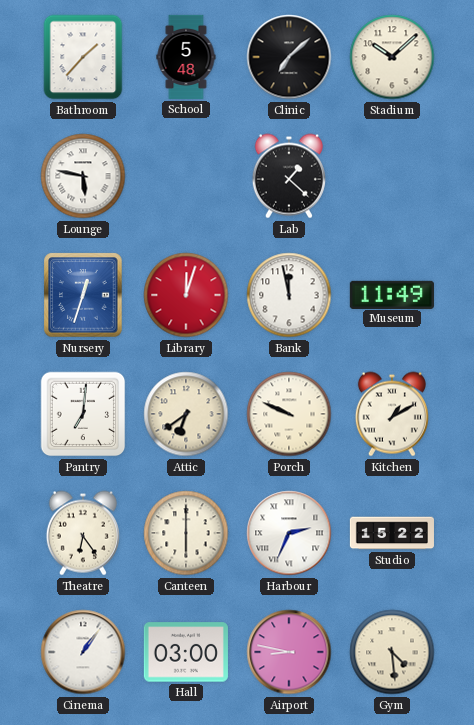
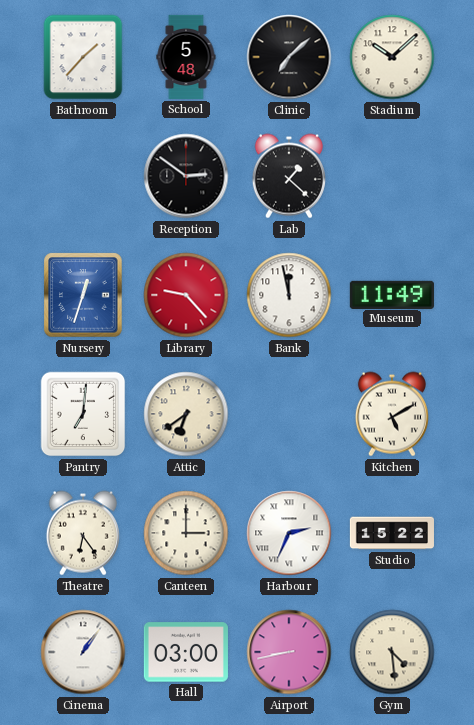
Lounge: 5:47 -> none
Reception: none -> 2:51
Library: 12:03 -> 9:23
Porch: 9:49 -> none
Kitchen: 1:10 -> 5:10
Canteen: 6:00 -> 3:00
Airport: 8:47 -> 8:43
